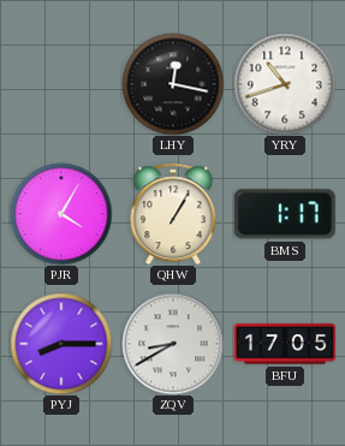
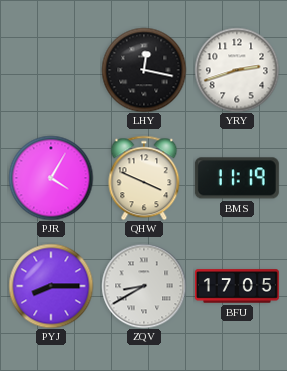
YRY: 10:42 -> 2:42
QHW: 1:05 -> 3:49
BMS: 1:17 -> 11:19
